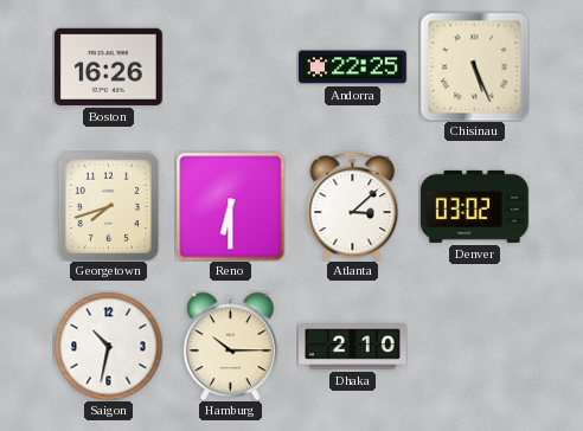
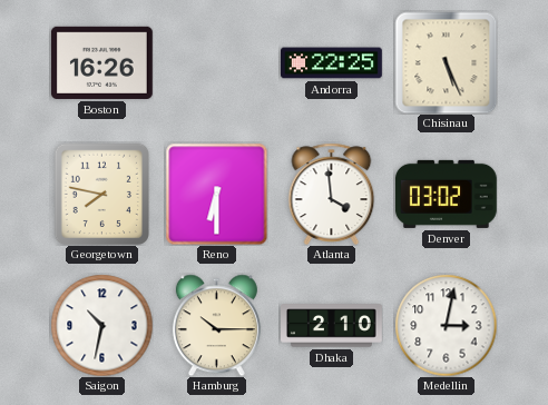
Georgetown: 7:42 -> 7:47
Atlanta: 3:08 -> 3:59
Medellin: none -> 3:02
